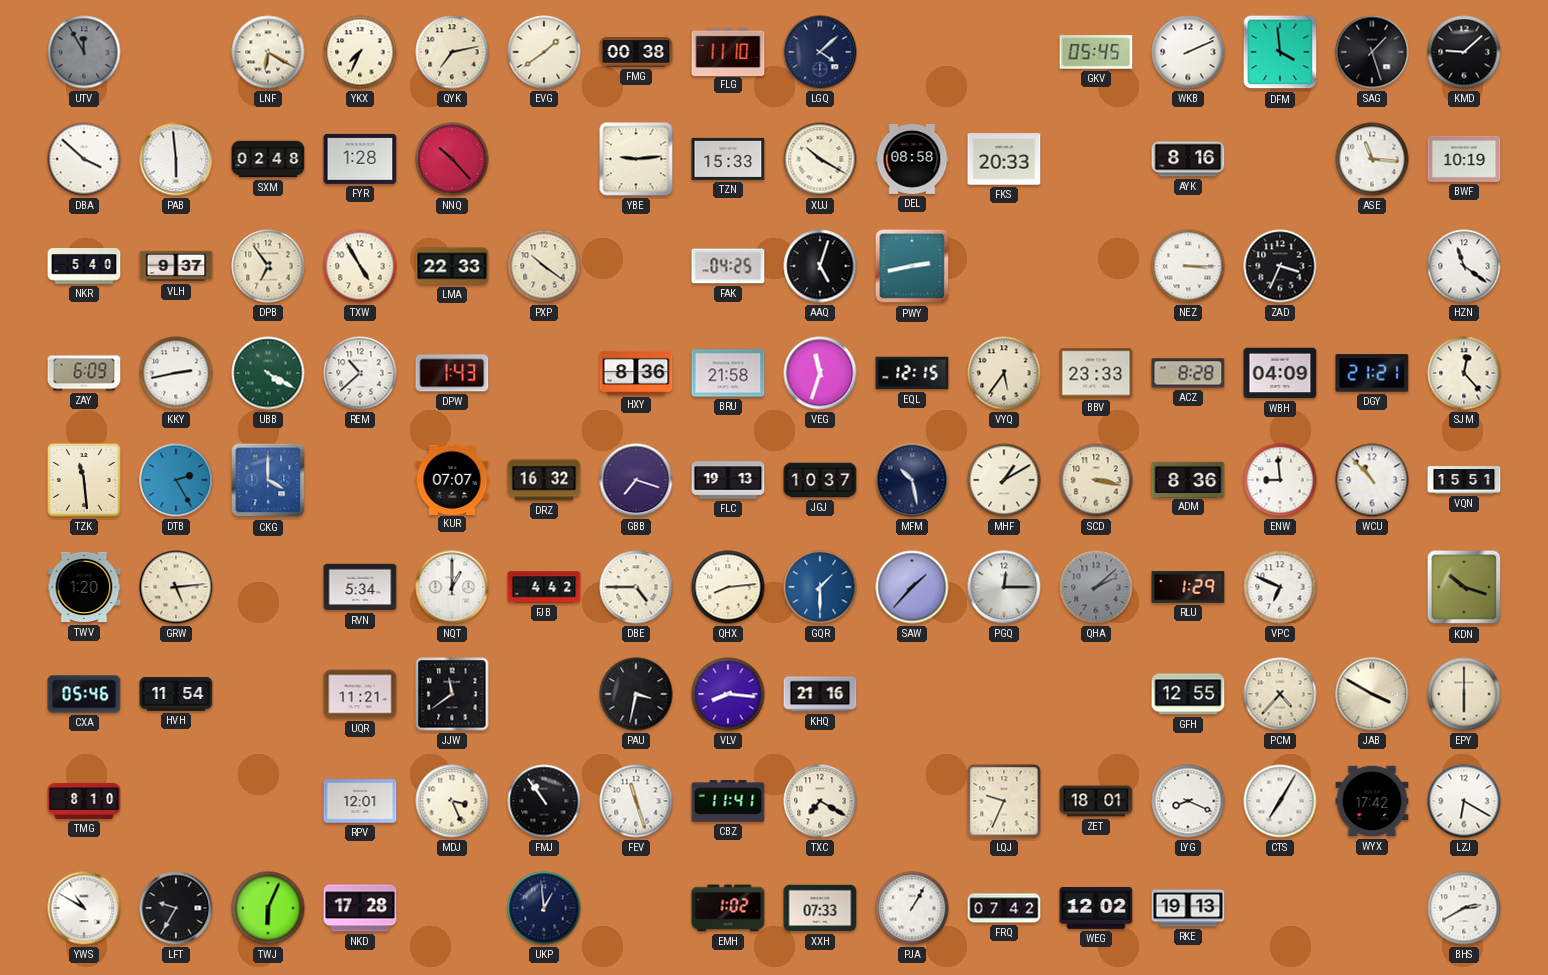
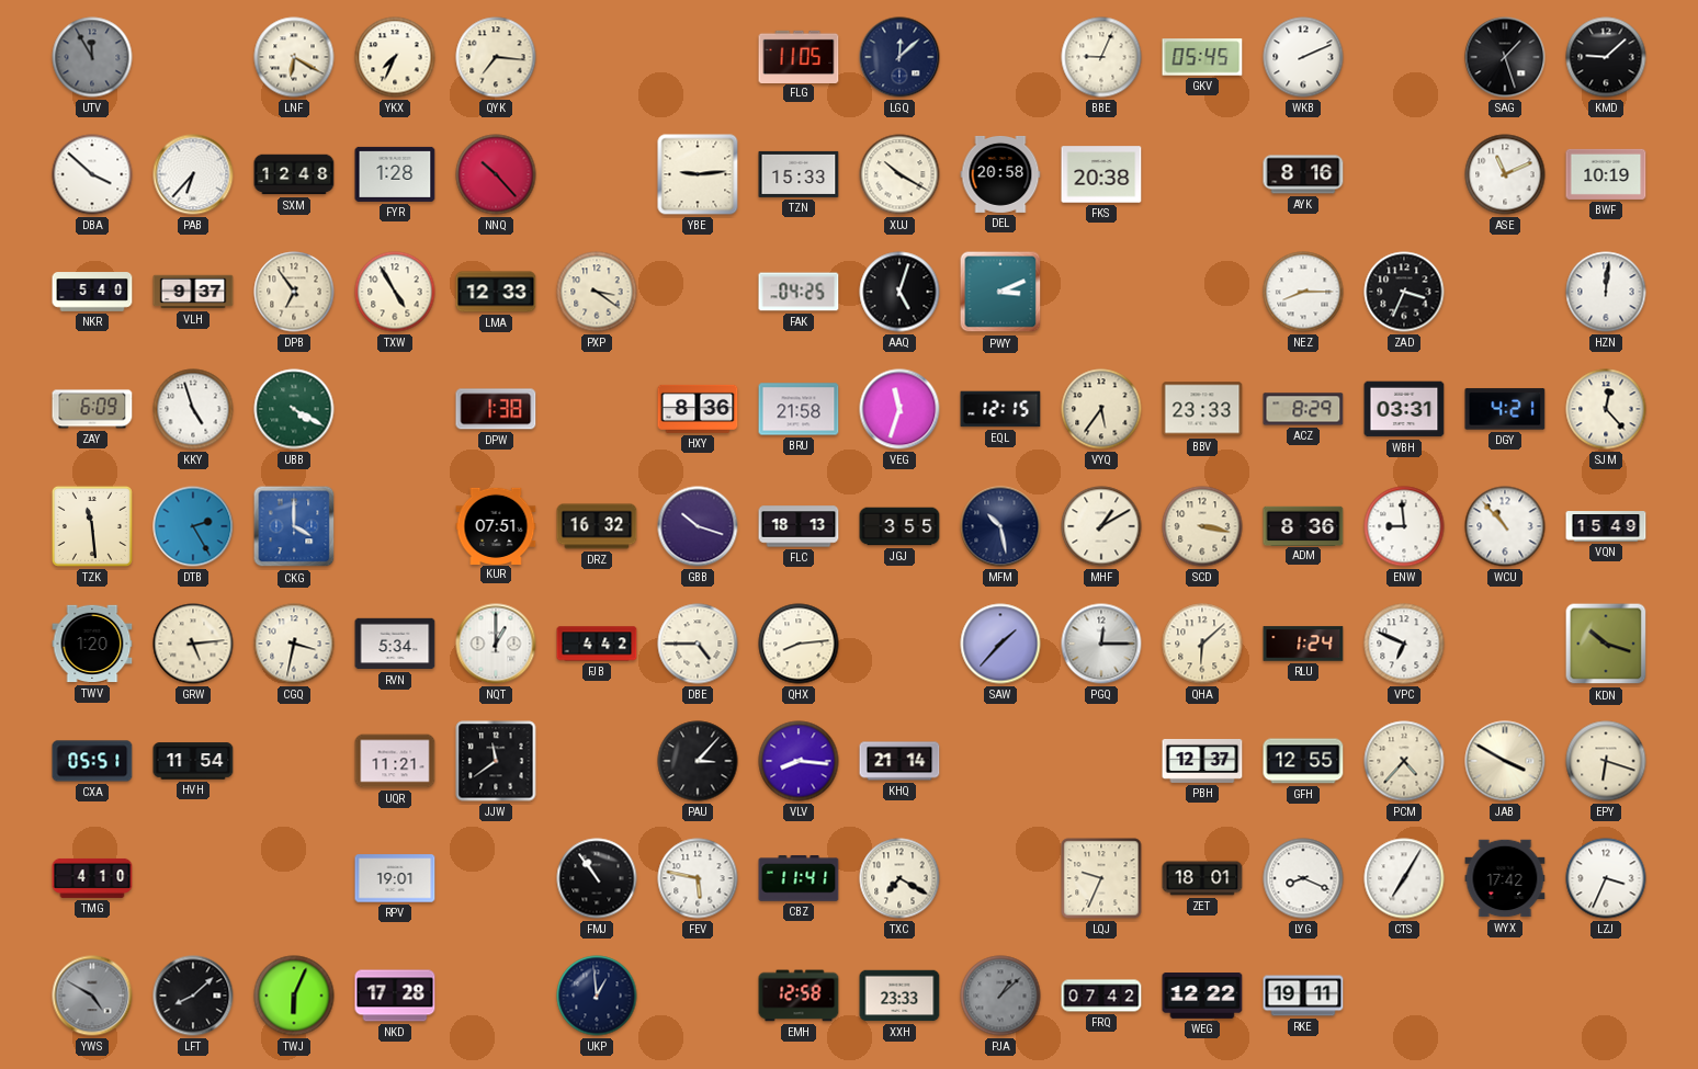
QYK: 7:13 -> 7:16
EVG: 1:39 -> none
FMG: 00:38 -> none
FLG: 11:10 -> 11:05
LGQ: 4:08 -> 12:08
BBE: none -> 9:04
DFM: 3:59 -> none
PAB: 5:59 -> 6:37
SXM: 02:48 -> 12:48
DEL: 08:58 -> 20:58
FKS: 20:33 -> 20:38
ASE: 11:16 -> 11:11
LMA: 22:33 -> 12:33
PXP: 10:21 -> 3:21
PWY: 2:43 -> 3:11
NEZ: 3:15 -> 8:15
HZN: 11:21 -> 12:01
KKY: 2:43 -> 4:57
REM: 10:38 -> none
DPW: 1:43 -> 1:38
ACZ: 8:28 -> 8:29
WBH: 04:09 -> 03:31
DGY: 21:21 -> 4:21
KUR: 07:07 -> 07:51
GBB: 7:18 -> 10:18
FLC: 19:13 -> 18:13
JGJ: 10:37 -> 3:55
VQN: 15:51 -> 15:49
CGQ: none -> 3:32
GQR: 1:30 -> none
QHA: 2:08 -> 6:08
QHA dial: grey -> cream
RLU: 1:29 -> 1:24
CXA: 05:46 -> 05:51
PAU: 3:32 -> 3:07
KHQ: 21:16 -> 21:14
PBH: none -> 12:37
EPY: 6:00 -> 6:18
TMG: 8:10 -> 4:10
RPV: 12:01 -> 19:01
MDJ: 3:26 -> none
FEV: 11:27 -> 5:47
LZJ: 6:20 -> 3:34
YWS: 10:50 -> 4:50
YWS dial: white -> grey
LFT: 9:35 -> 8:08
EMH: 1:02 -> 12:58
XXH: 07:33 -> 23:33
PJA: 1:05 -> 1:08
PJA dial: white -> grey
WEG: 12:02 -> 12:22
RKE: 19:13 -> 19:11
BHS: 2:40 -> none
